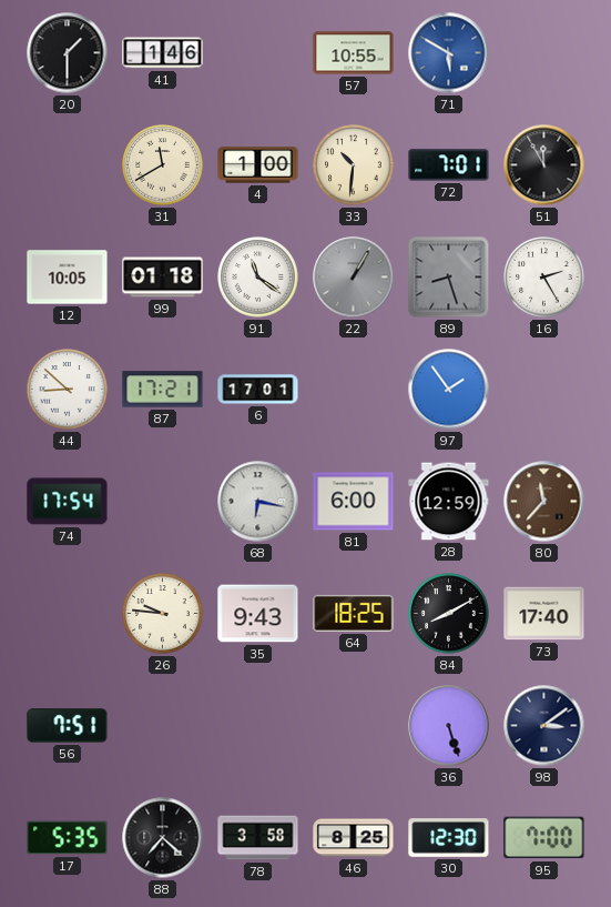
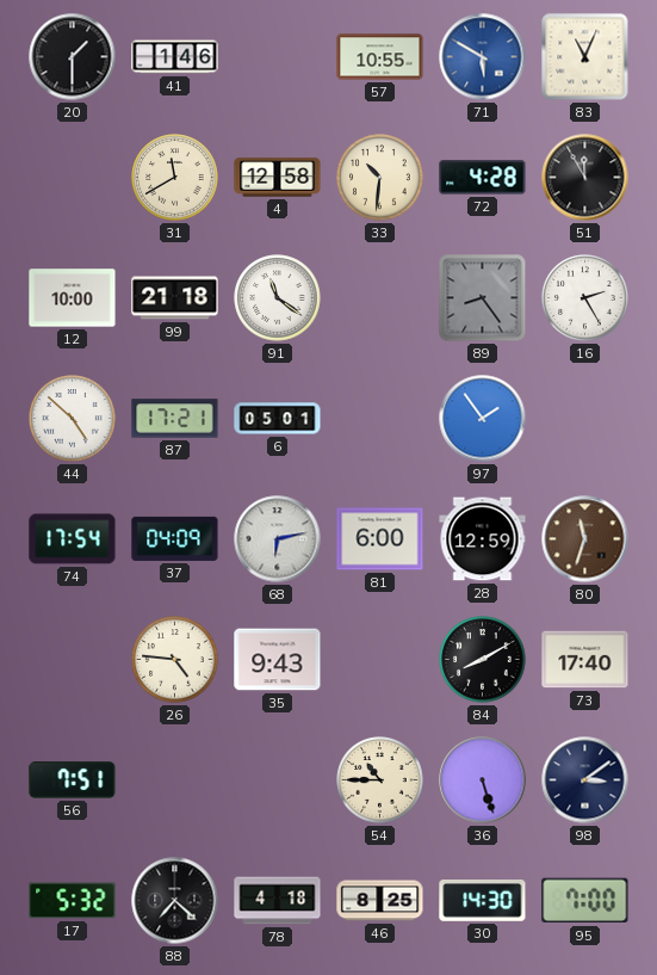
83: none -> 11:04
4: 1:00 -> 12:58
72: 7:01 -> 4:28
12: 10:05 -> 10:00
99: 01:18 -> 21:18
22: 1:05 -> none
89: 8:27 -> 8:24
44: 8:52 -> 4:52
6: 17:01 -> 05:01
37: none -> 04:09
68: 6:17 -> 6:13
80: 11:37 -> 11:33
26: 9:46 -> 4:46
64: 18:25 -> none
54: none -> 10:45
17: 5:35 -> 5:32
78: 3:58 -> 4:18
30: 12:30 -> 14:30
